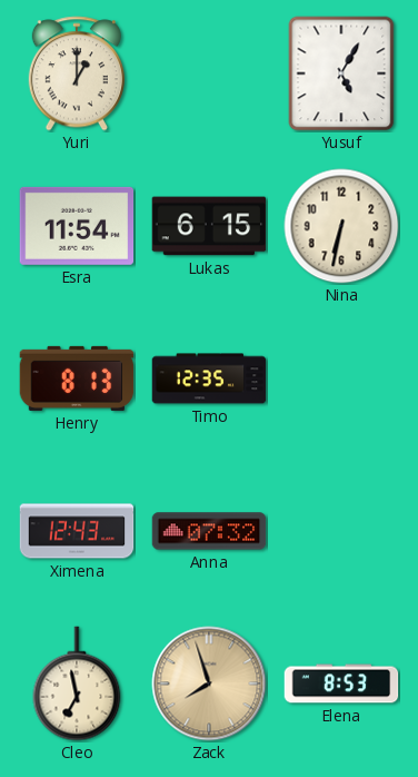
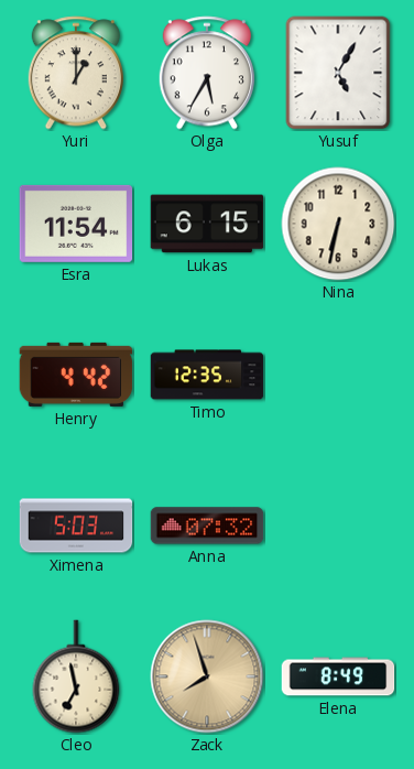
Olga: none -> 5:35
Henry: 8:13 -> 4:42
Ximena: 12:43 -> 5:03
Elena: 8:53 -> 8:49
